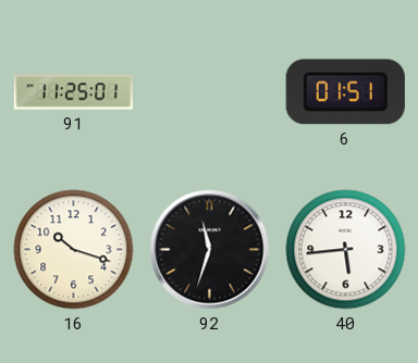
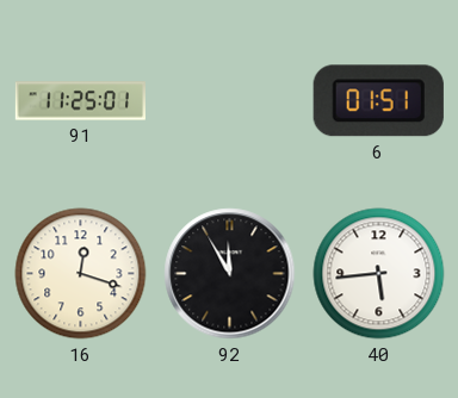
16: 10:18 -> 12:18
92: 11:33 -> 11:55
